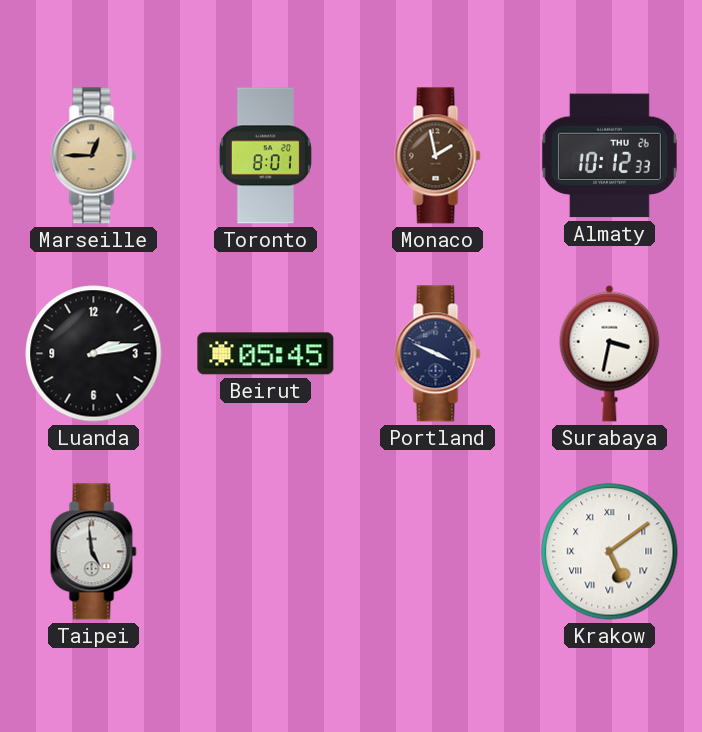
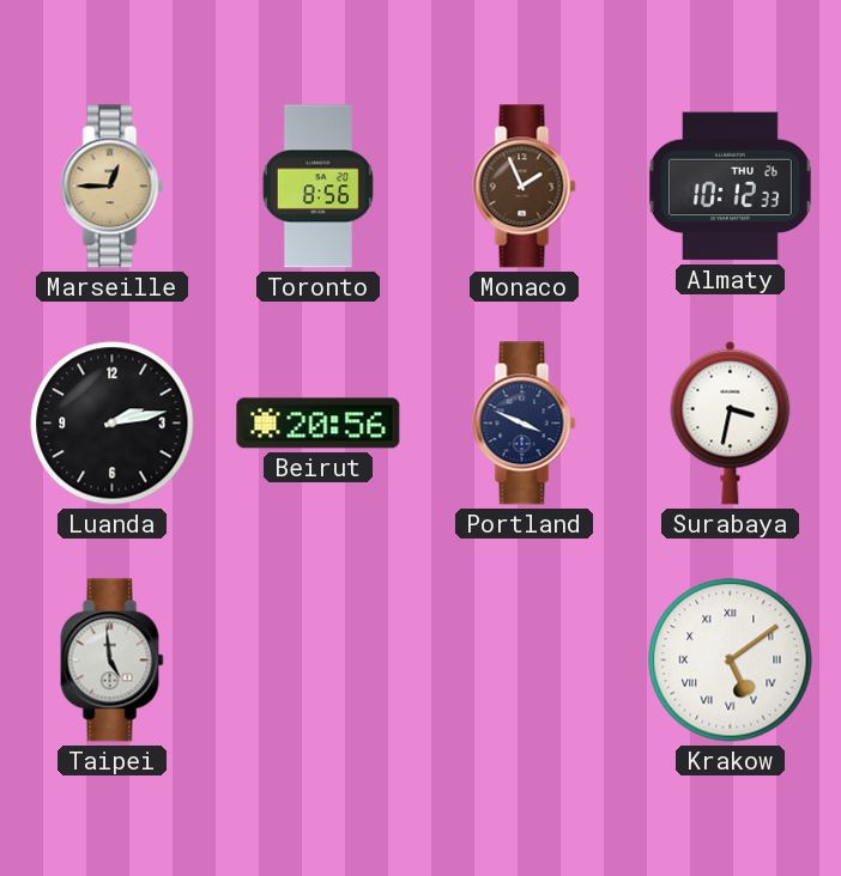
Toronto: 8:01 -> 8:56
Monaco: 1:58 -> 1:56
Beirut: 05:45 -> 20:56
